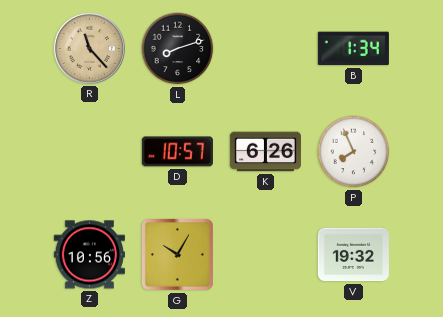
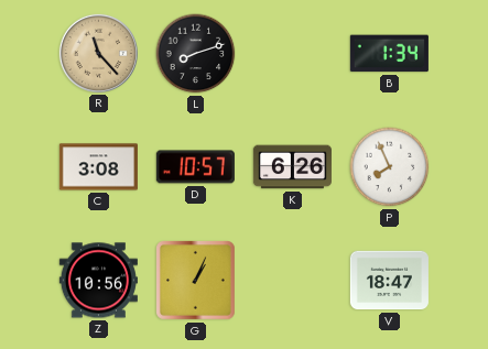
C: none -> 3:08
G: 10:05 -> 1:04
V: 19:32 -> 18:47
